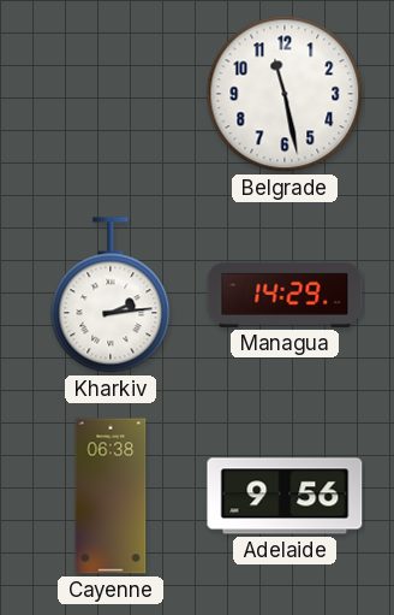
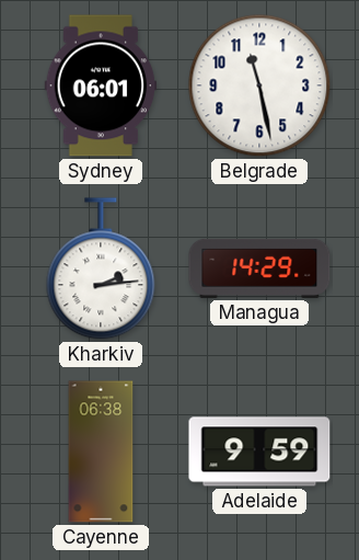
Sydney: none -> 06:01
Adelaide: 9:56 -> 9:59
